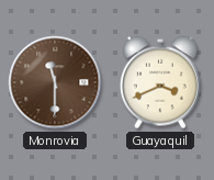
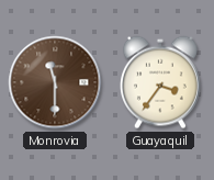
Guayaquil: 3:41 -> 3:36
